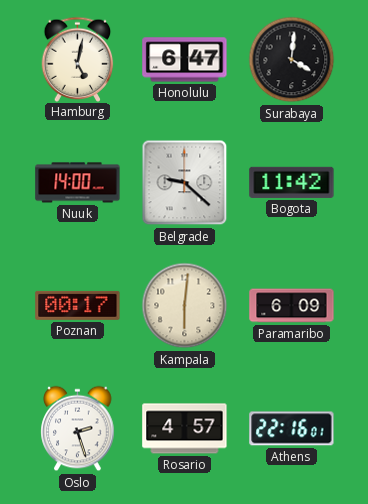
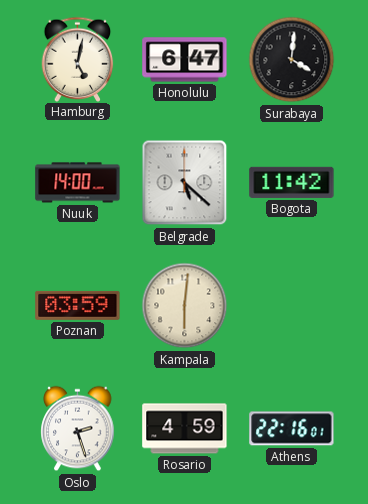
Belgrade: 9:22 -> 5:22
Poznan: 00:17 -> 03:59
Paramaribo: 6:09 -> none
Rosario: 4:57 -> 4:59
